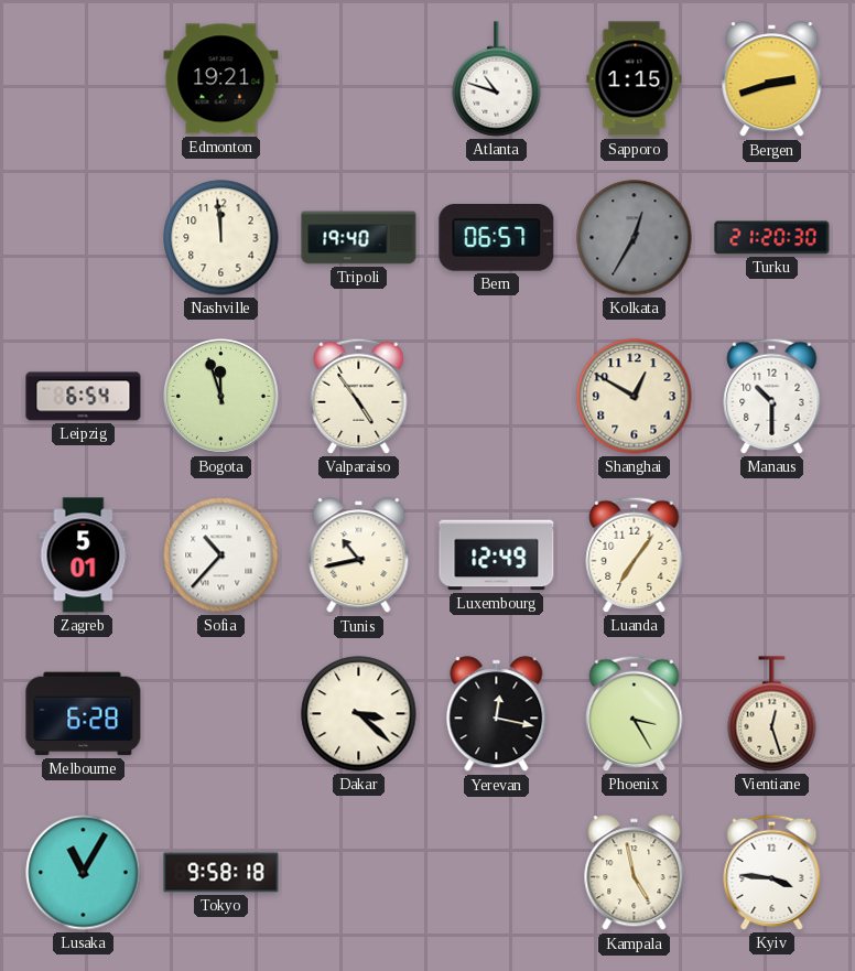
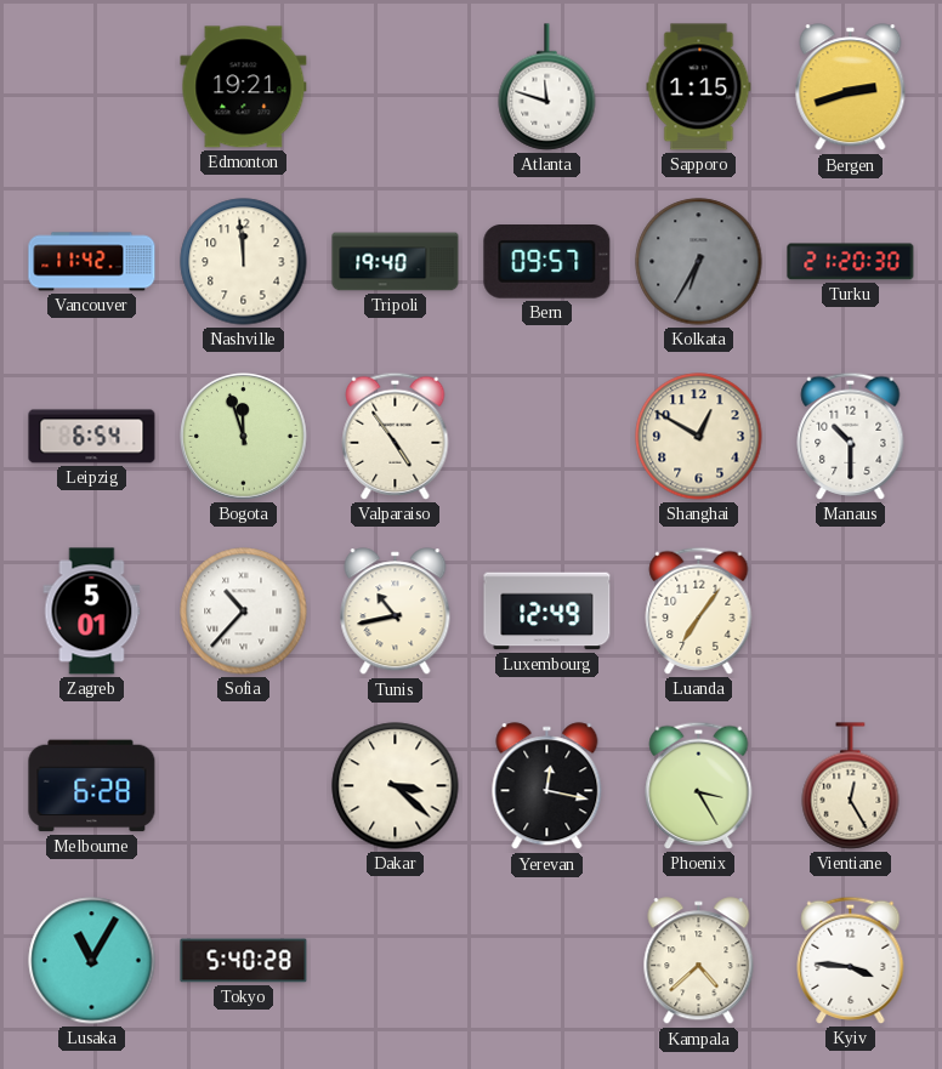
Atlanta: 10:48 -> 11:48
Vancouver: none -> 11:42
Bern: 06:57 -> 09:57
Kolkata: 12:35 -> 6:35
Vientiane: 12:27 -> 12:25
Tokyo: 9:58 -> 5:40
Kampala: 4:58 -> 4:38
